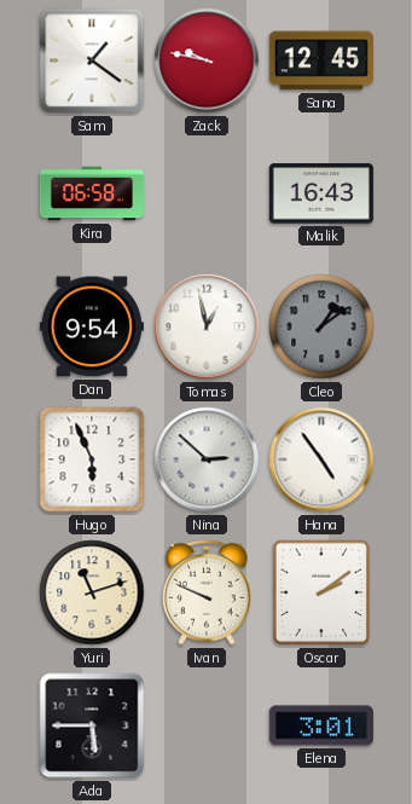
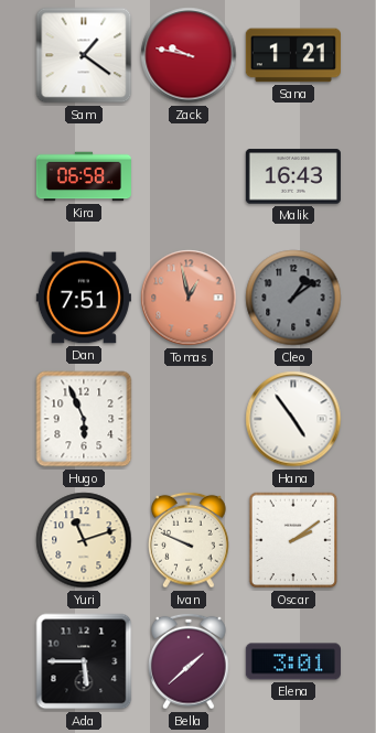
Sana: 12:45 -> 1:21
Dan: 9:54 -> 7:51
Tomas dial: white -> salmon
Nina: 2:52 -> none
Bella: none -> 1:38
